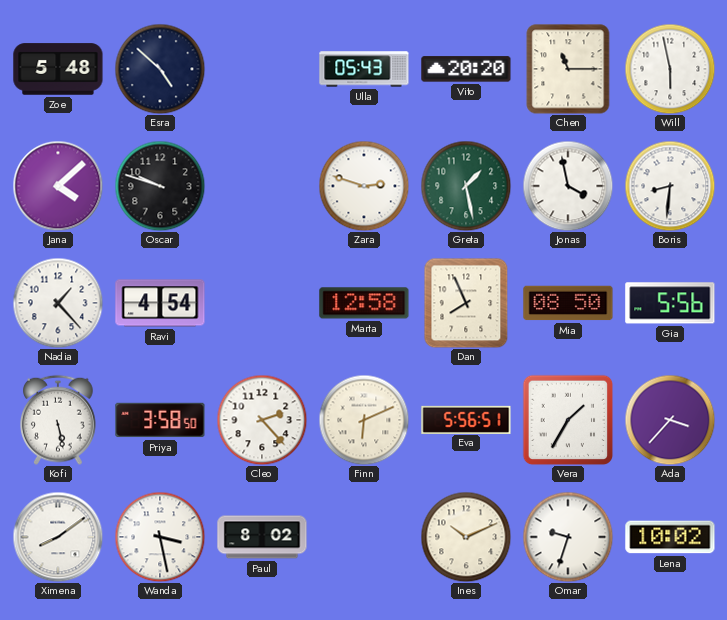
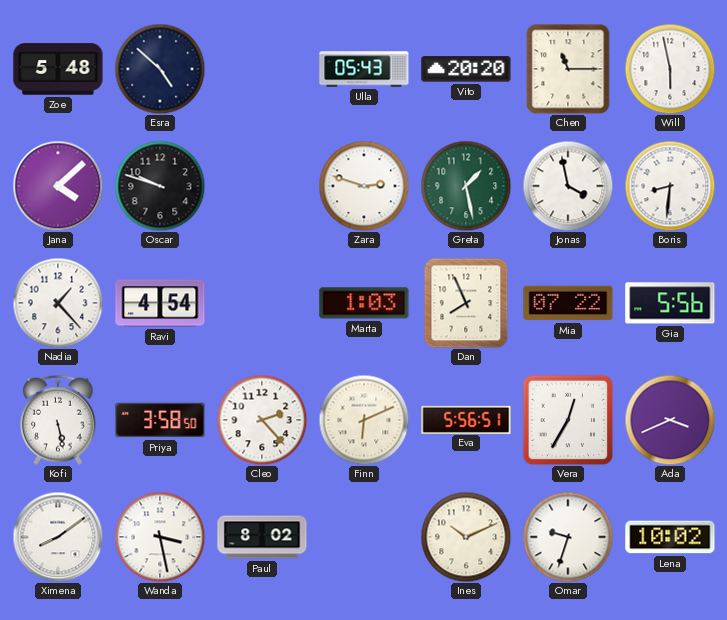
Marta: 12:58 -> 1:03
Mia: 08:50 -> 07:22
Vera: 1:35 -> 12:35
Ada: 3:37 -> 3:41
